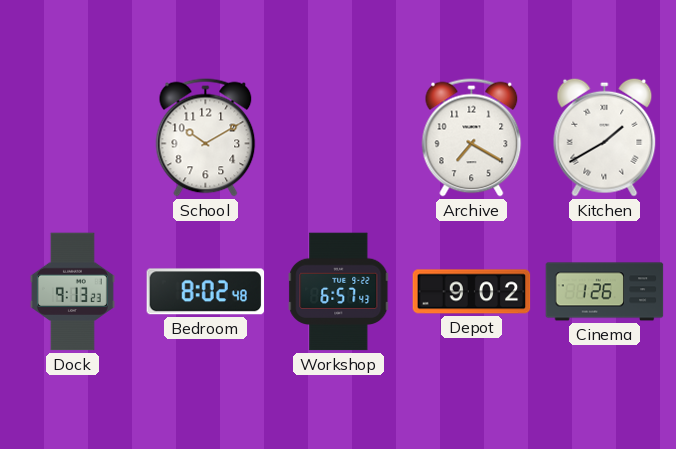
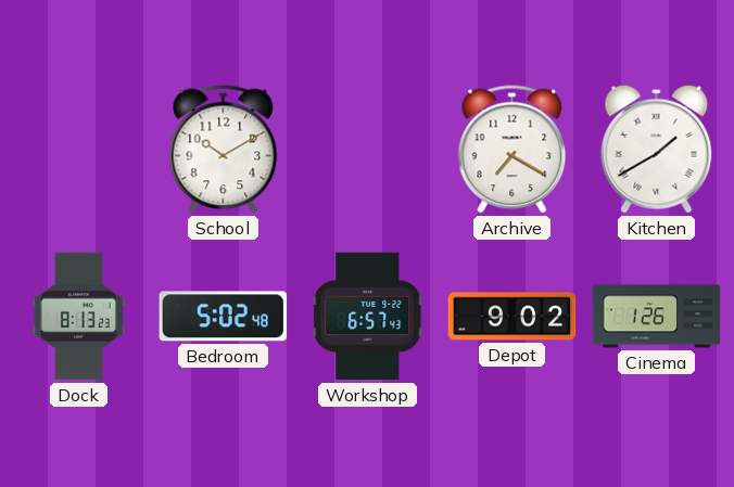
Dock: 9:13 -> 8:13
Bedroom: 8:02 -> 5:02
